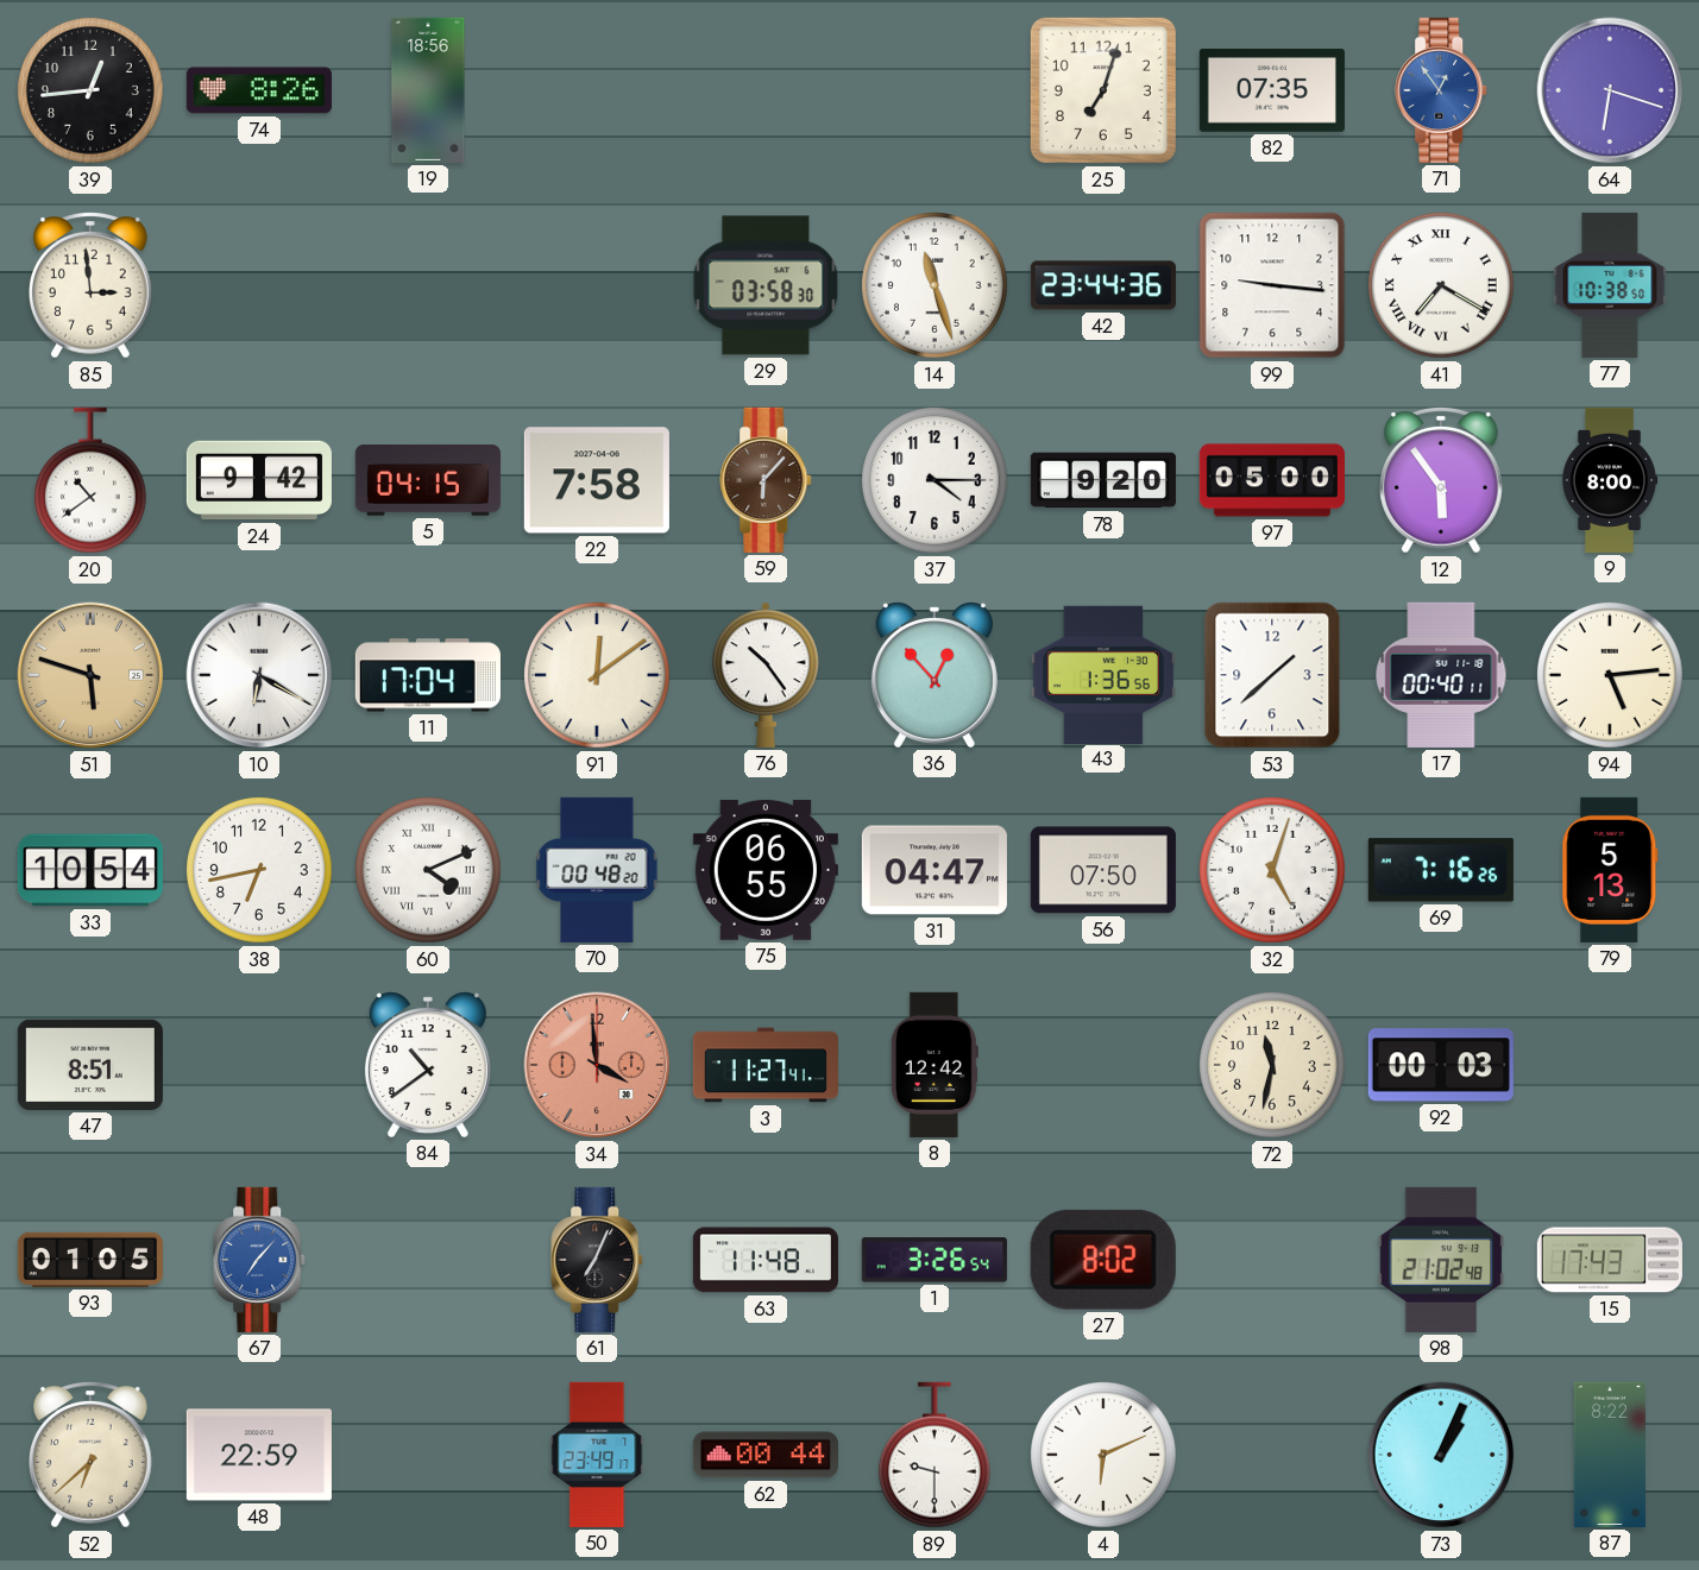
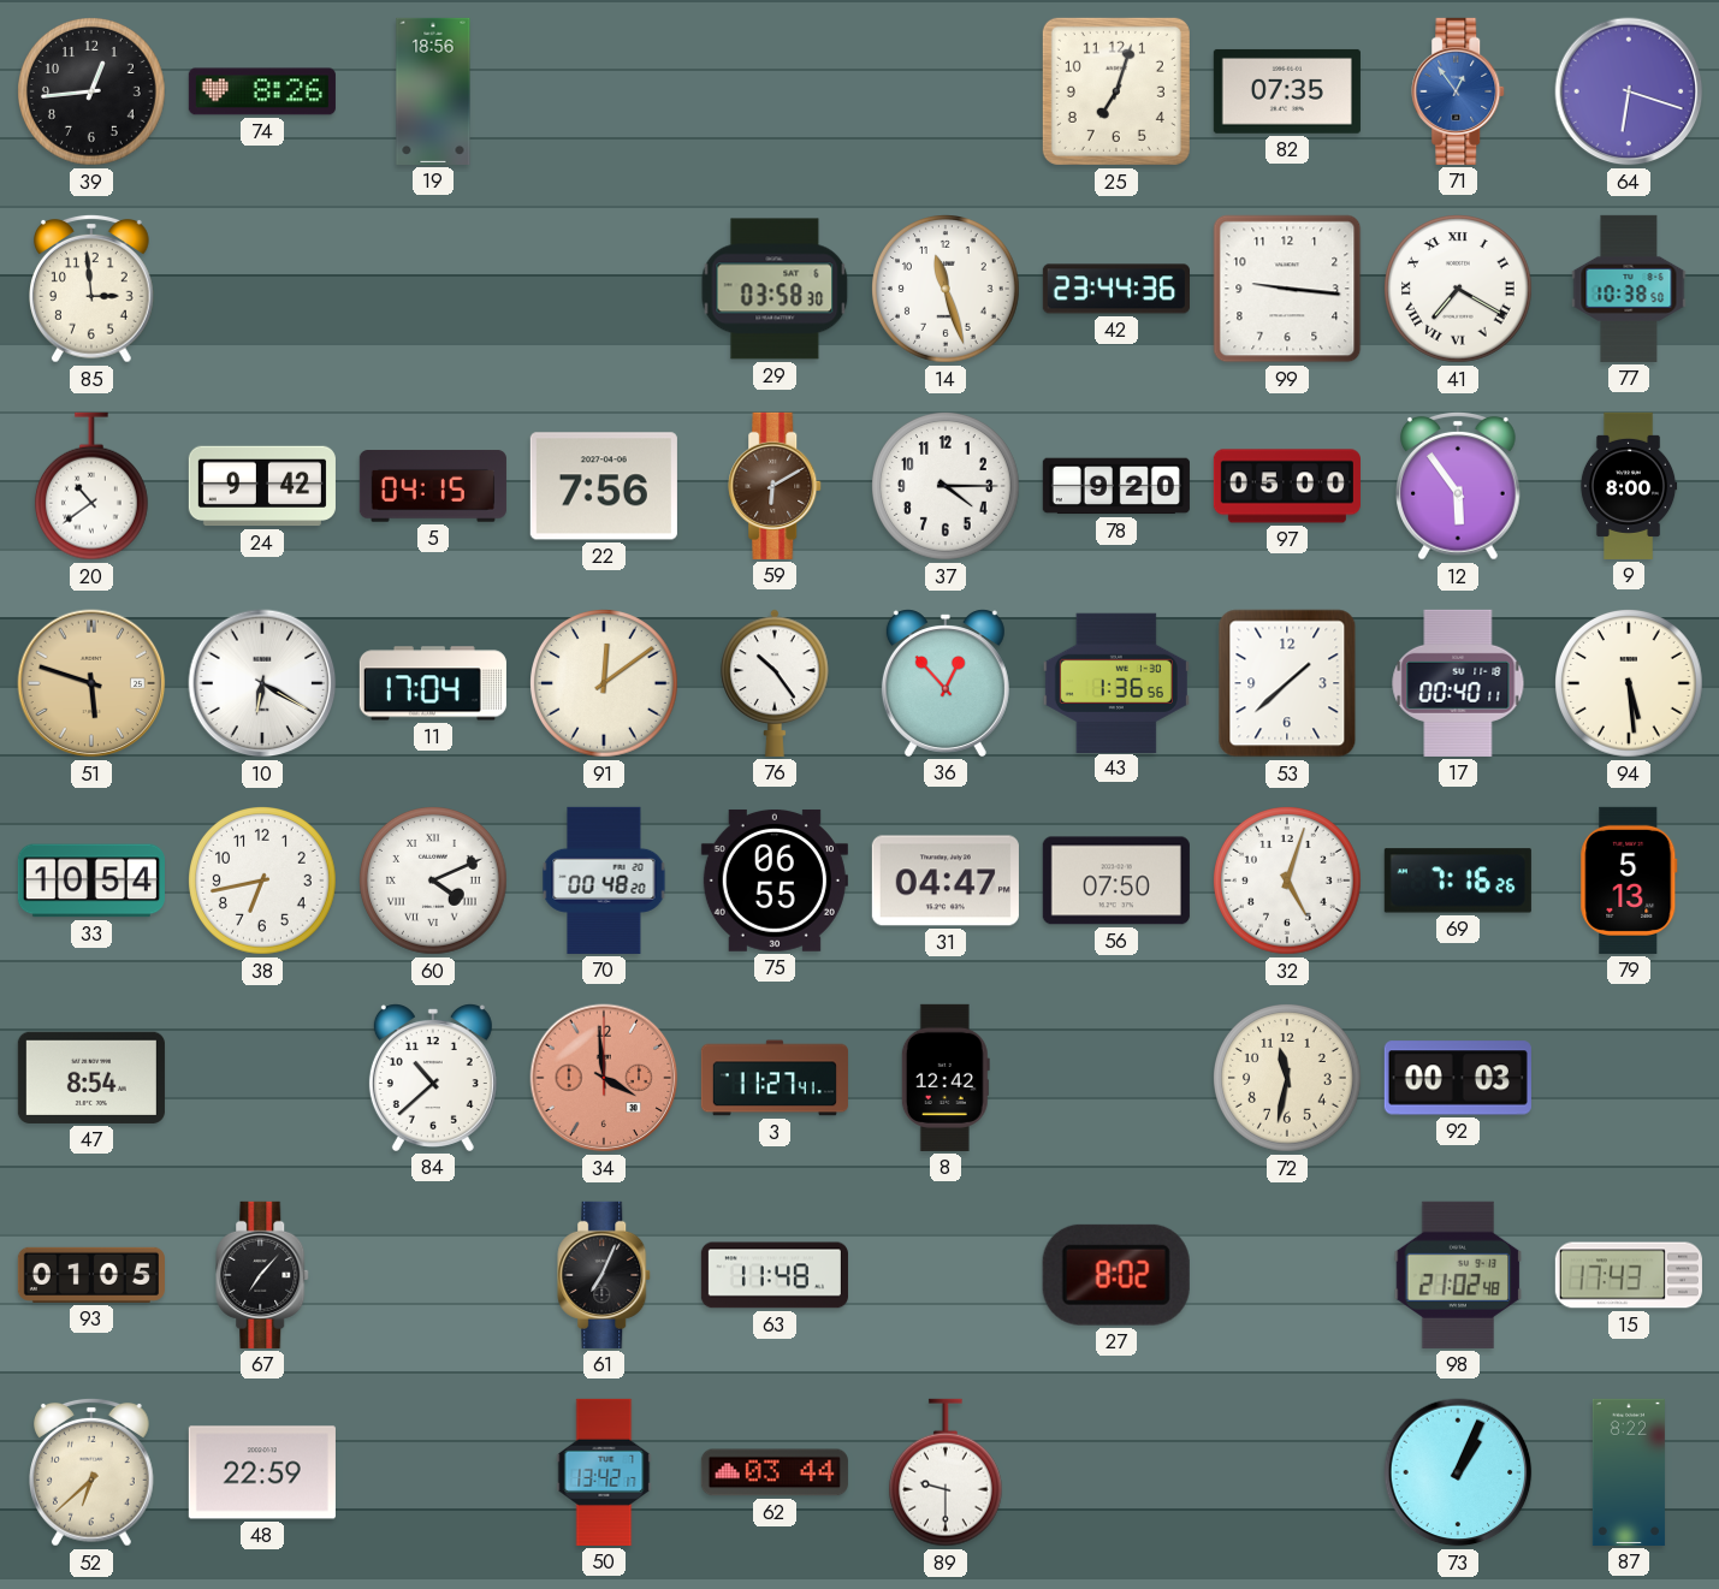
22: 7:58 -> 7:56
59: 6:07 -> 6:10
94: 5:14 -> 5:29
47: 8:51 -> 8:54
84: 10:39 -> 10:38
67 dial: blue -> black
1: 3:26 -> none
50: 23:49 -> 13:42
62: 00:44 -> 03:44
4: 6:11 -> none
